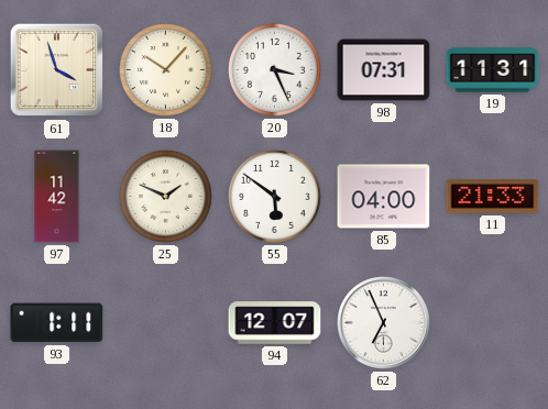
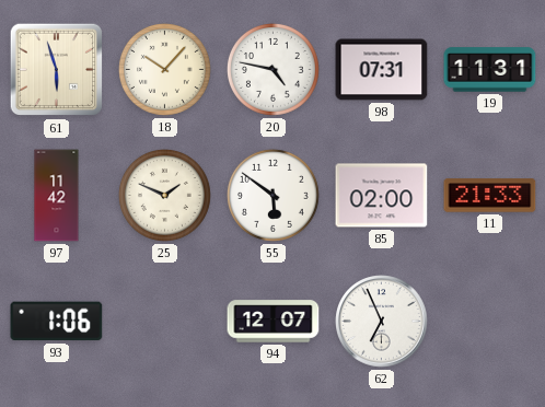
61: 3:57 -> 5:57
20: 3:26 -> 4:47
85: 04:00 -> 02:00
93: 1:11 -> 1:06
